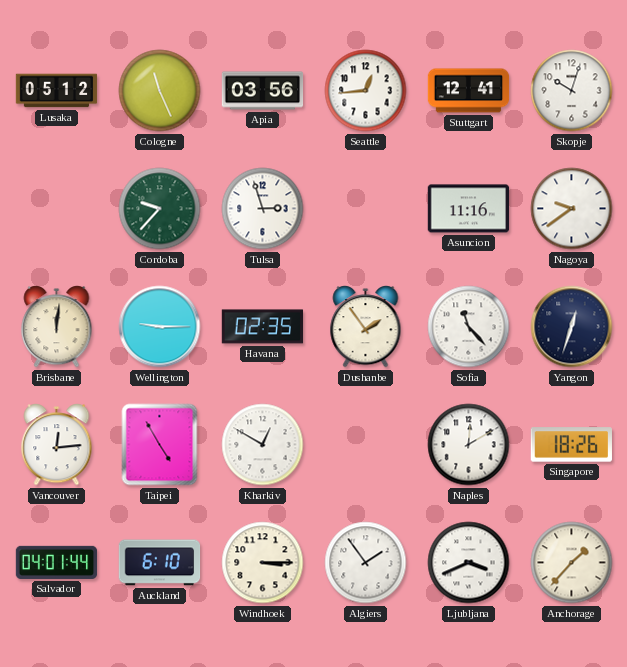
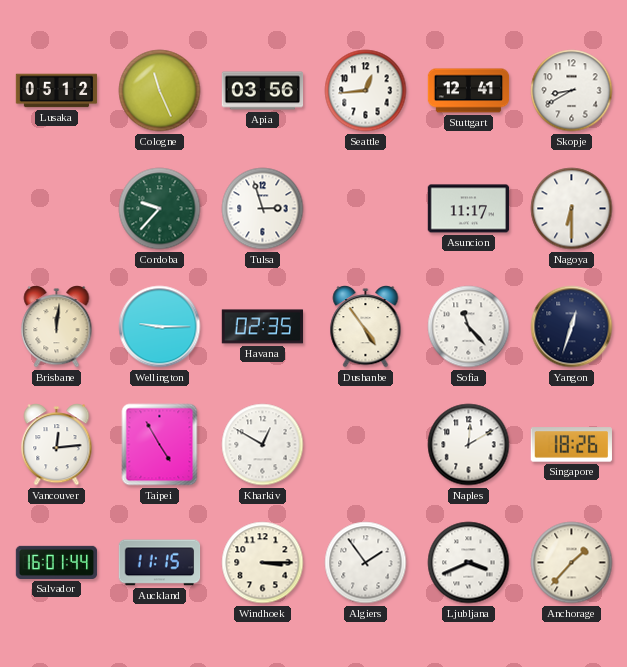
Skopje: 10:03 -> 8:40
Asuncion: 11:16 -> 11:17
Nagoya: 9:39 -> 6:30
Dushanbe: 1:54 -> 4:54
Salvador: 04:01 -> 16:01
Auckland: 6:10 -> 11:15
